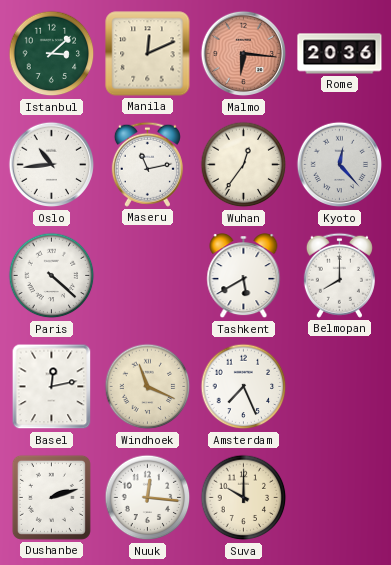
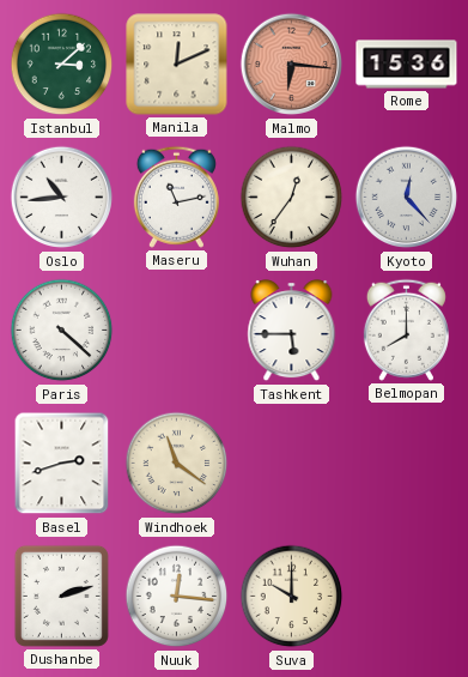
Rome: 20:36 -> 15:36
Tashkent: 5:40 -> 5:45
Basel: 12:13 -> 2:42
Windhoek: 11:19 -> 11:21
Amsterdam: 7:26 -> none
